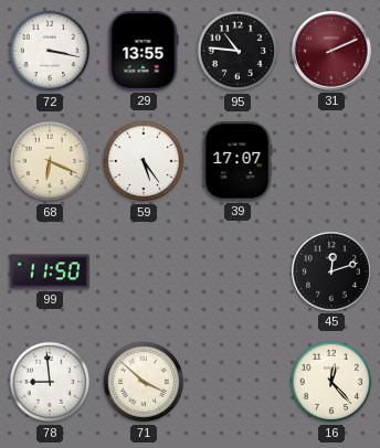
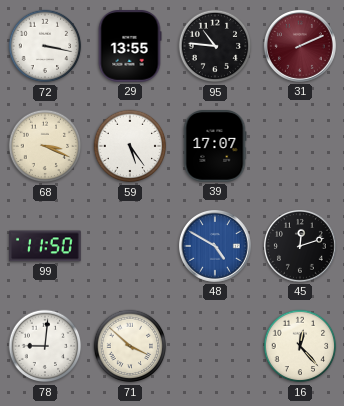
68: 6:19 -> 3:19
48: none -> 4:50
78: 8:59 -> 9:01
